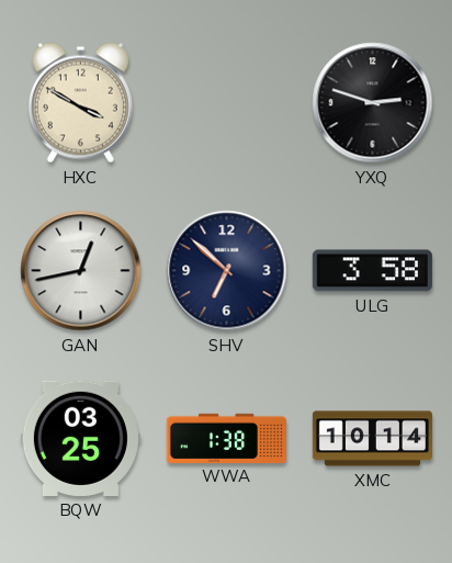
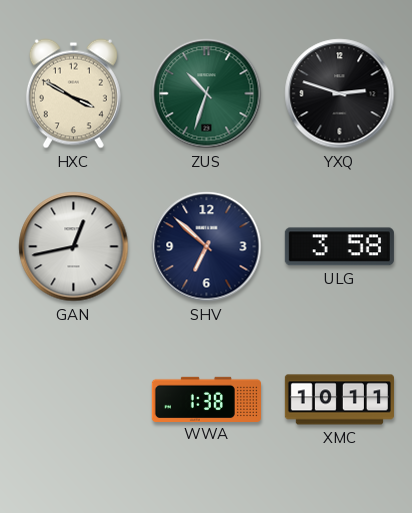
ZUS: none -> 10:33
BQW: 03:25 -> none
XMC: 10:14 -> 10:11
